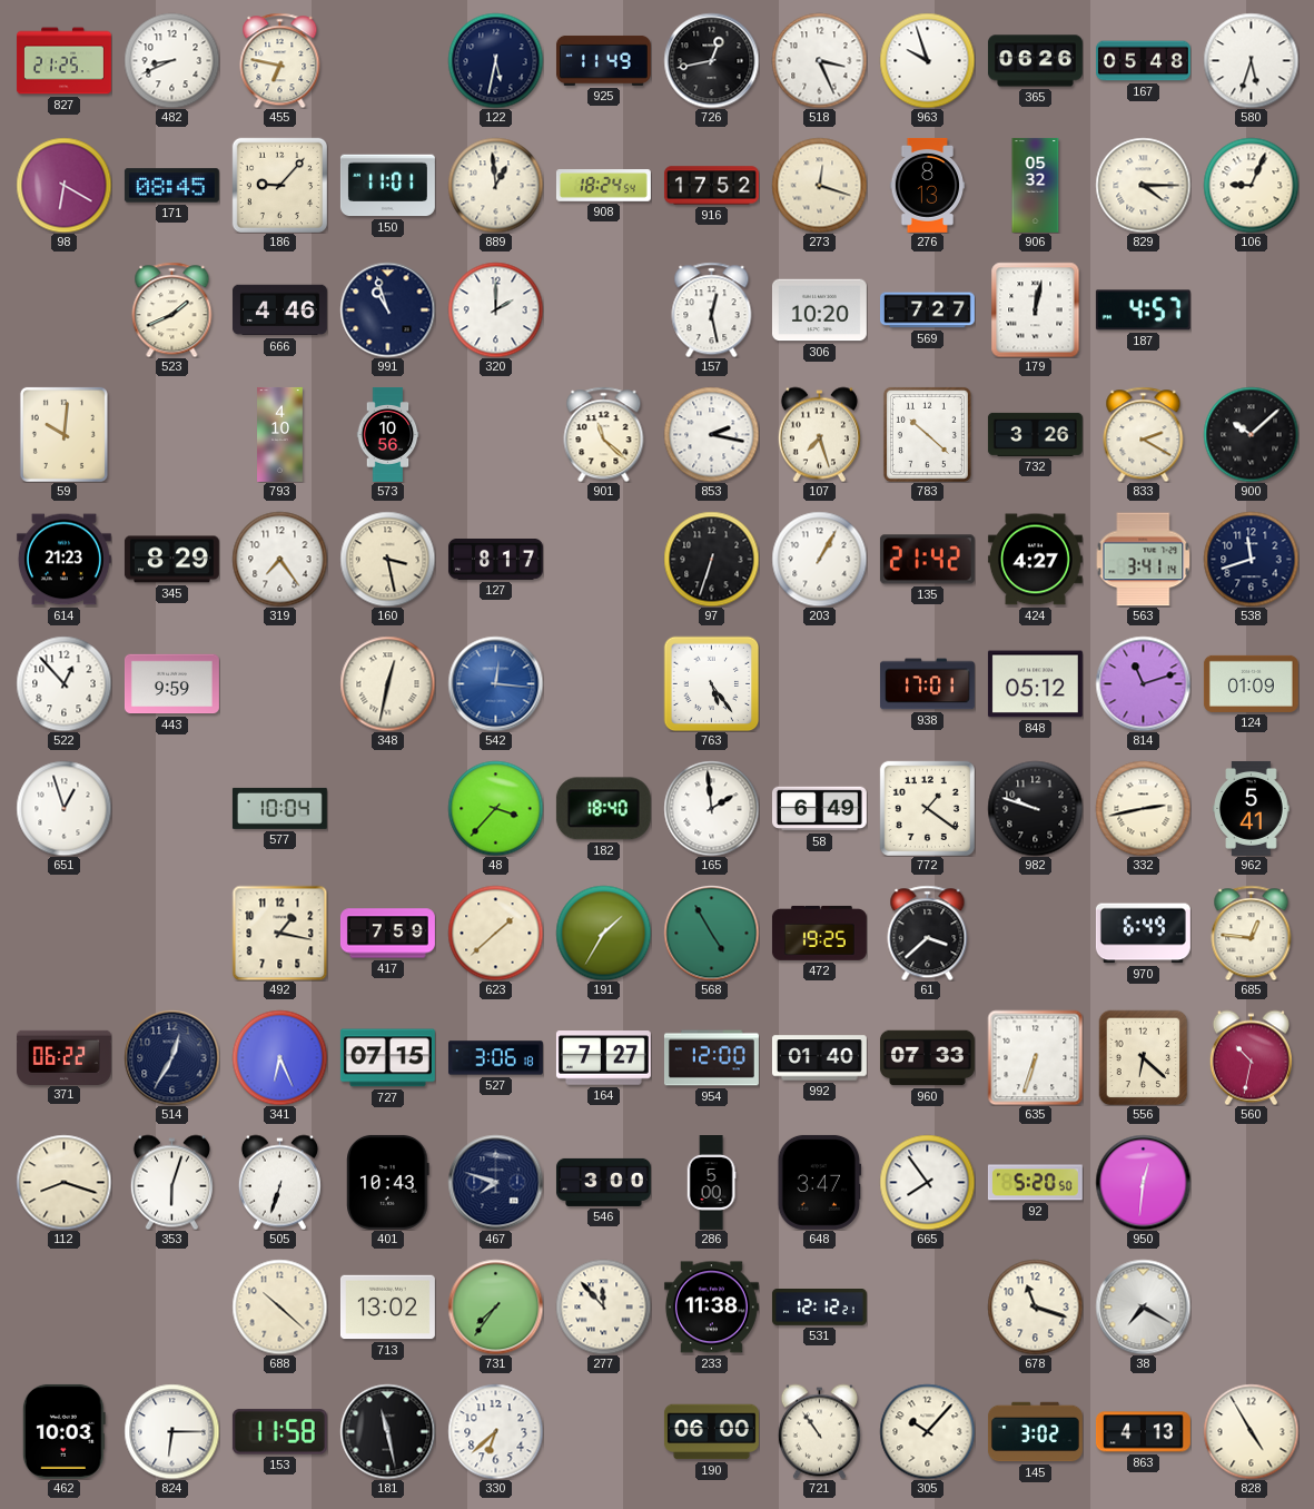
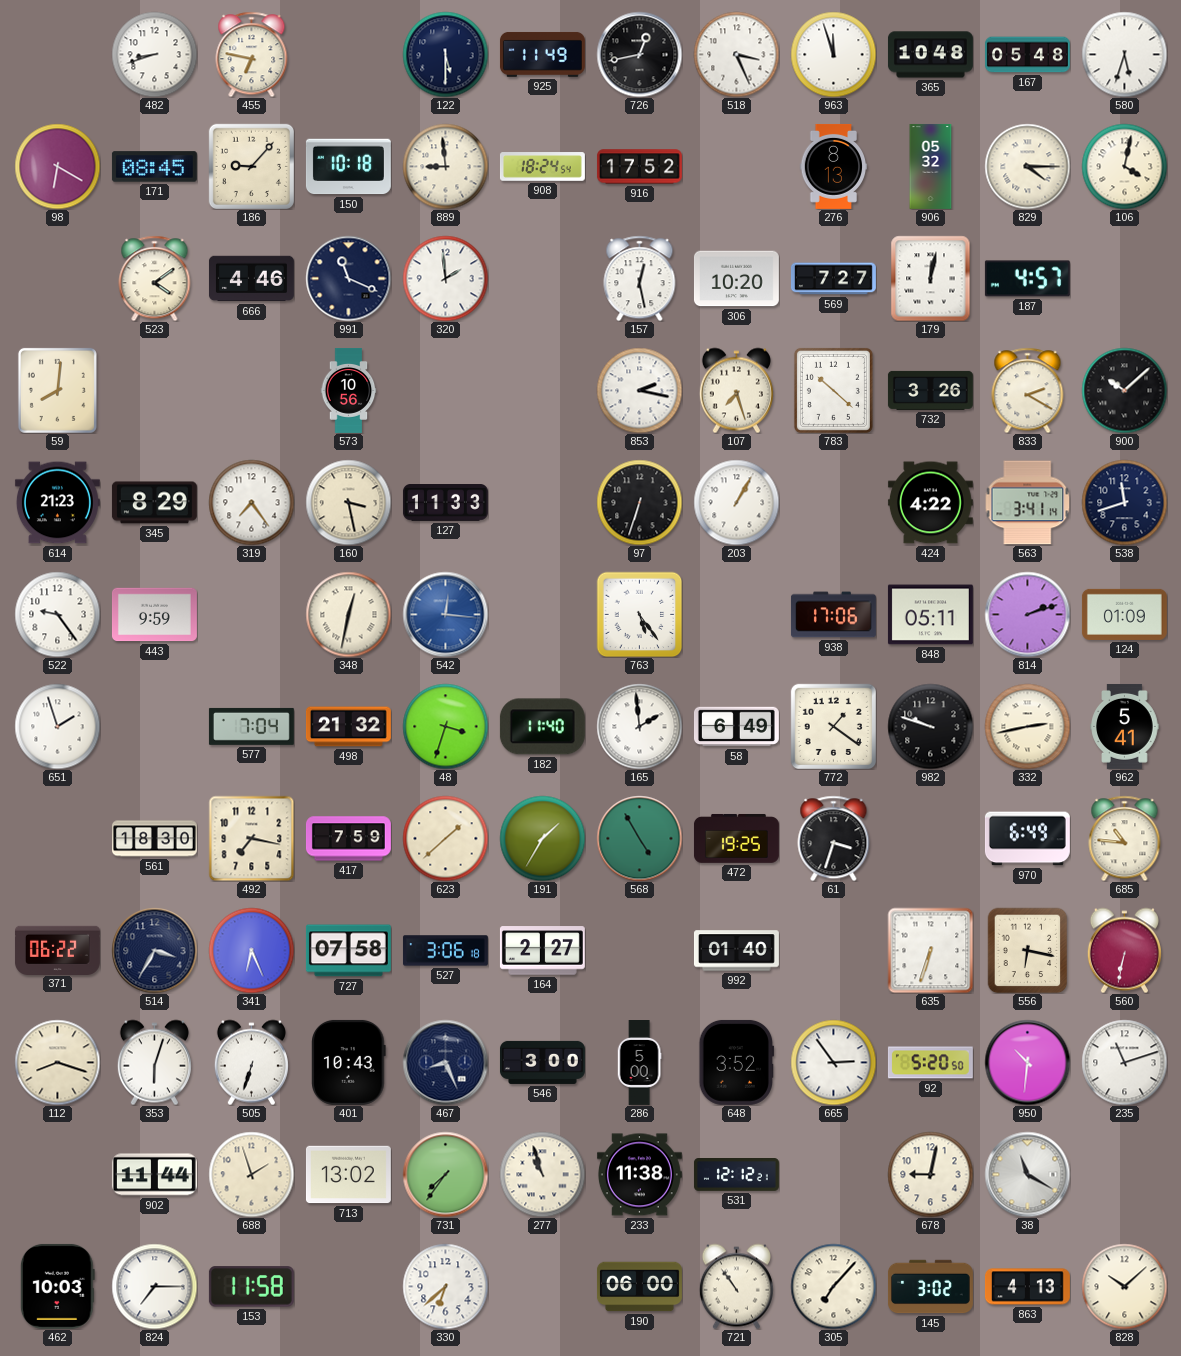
827: 21:25 -> none
482: 8:41 -> 8:42
122: 5:32 -> 5:30
963: 9:57 -> 11:57
365: 06:26 -> 10:48
150: 11:01 -> 10:18
889: 12:59 -> 8:59
273: 12:18 -> none
106: 9:04 -> 4:02
523: 1:41 -> 4:09
991: 10:57 -> 11:19
320: 2:00 -> 1:59
59: 10:01 -> 8:01
793: 4:10 -> none
901: 11:22 -> none
127: 8:17 -> 11:33
135: 21:42 -> none
424: 4:27 -> 4:22
522: 12:53 -> 9:24
938: 17:01 -> 17:06
848: 05:12 -> 05:11
814: 11:12 -> 2:12
651: 12:57 -> 1:57
577: 10:04 -> 7:04
498: none -> 21:32
48: 3:37 -> 3:33
182: 18:40 -> 11:40
561: none -> 18:30
492: 1:17 -> 7:17
61: 3:38 -> 3:33
685: 12:46 -> 10:46
514: 12:35 -> 3:35
727: 07:15 -> 07:58
164: 7:27 -> 2:27
954: 12:00 -> none
960: 07:33 -> none
556: 6:22 -> 6:17
560: 10:32 -> 6:32
467: 7:48 -> 8:26
648: 3:47 -> 3:52
665: 7:54 -> 2:54
950: 12:31 -> 10:31
235: none -> 11:12
902: none -> 11:44
688: 10:22 -> 1:57
277: 11:53 -> 10:57
678: 11:18 -> 9:02
38: 7:20 -> 11:20
824: 6:15 -> 7:15
181: 11:28 -> none
305: 10:07 -> 7:07
828: 4:55 -> 10:08
